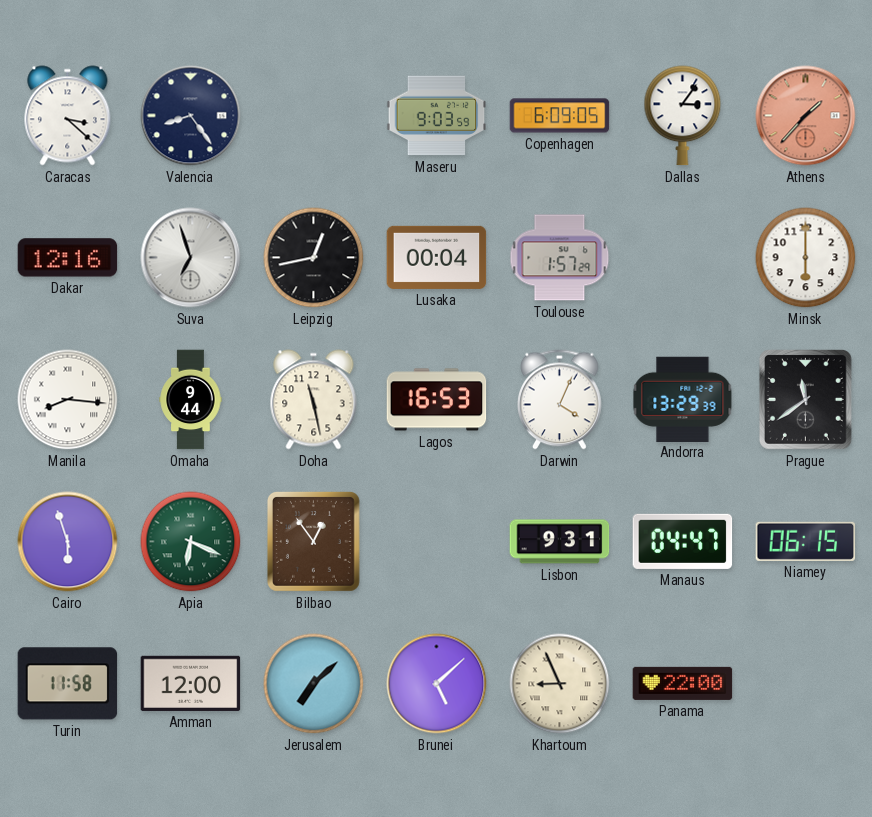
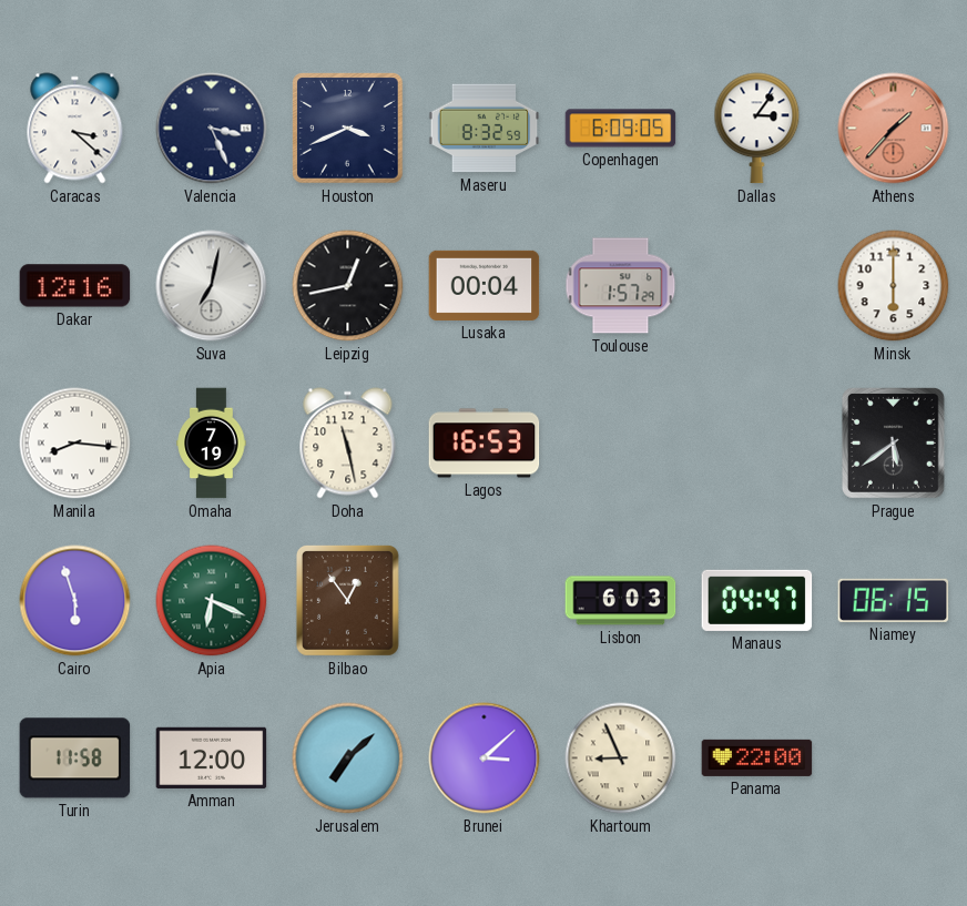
Valencia: 8:24 -> 3:26
Houston: none -> 3:41
Maseru: 9:03 -> 8:32
Suva: 6:57 -> 7:02
Omaha: 9:44 -> 7:19
Darwin: 4:04 -> none
Andorra: 13:29 -> none
Prague: 11:39 -> 5:39
Lisbon: 9:31 -> 6:03
Brunei: 5:08 -> 3:08
